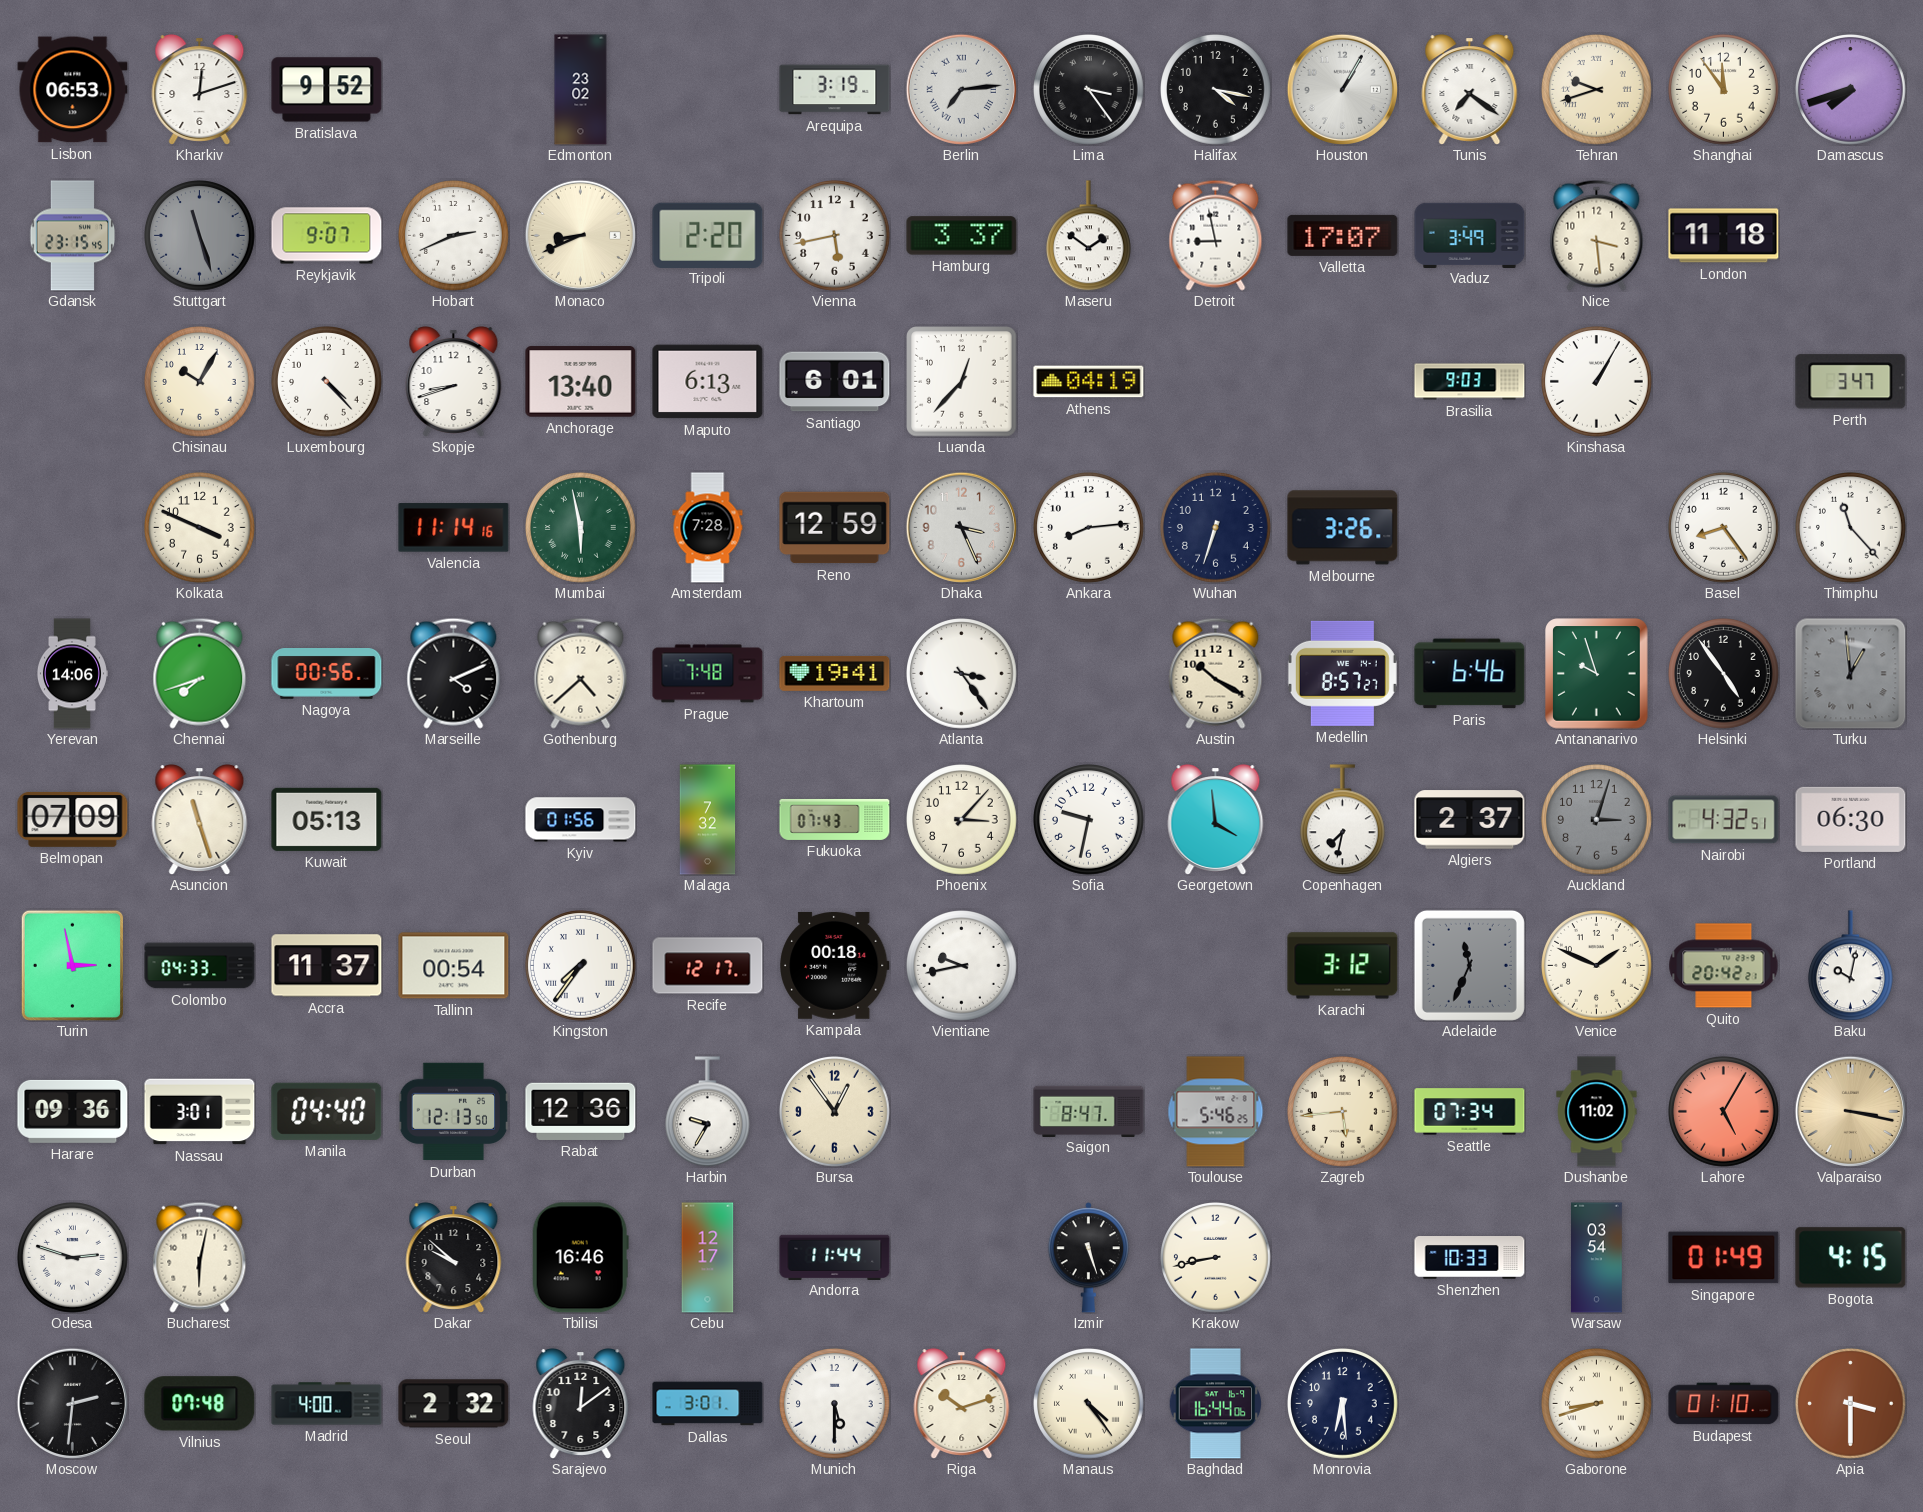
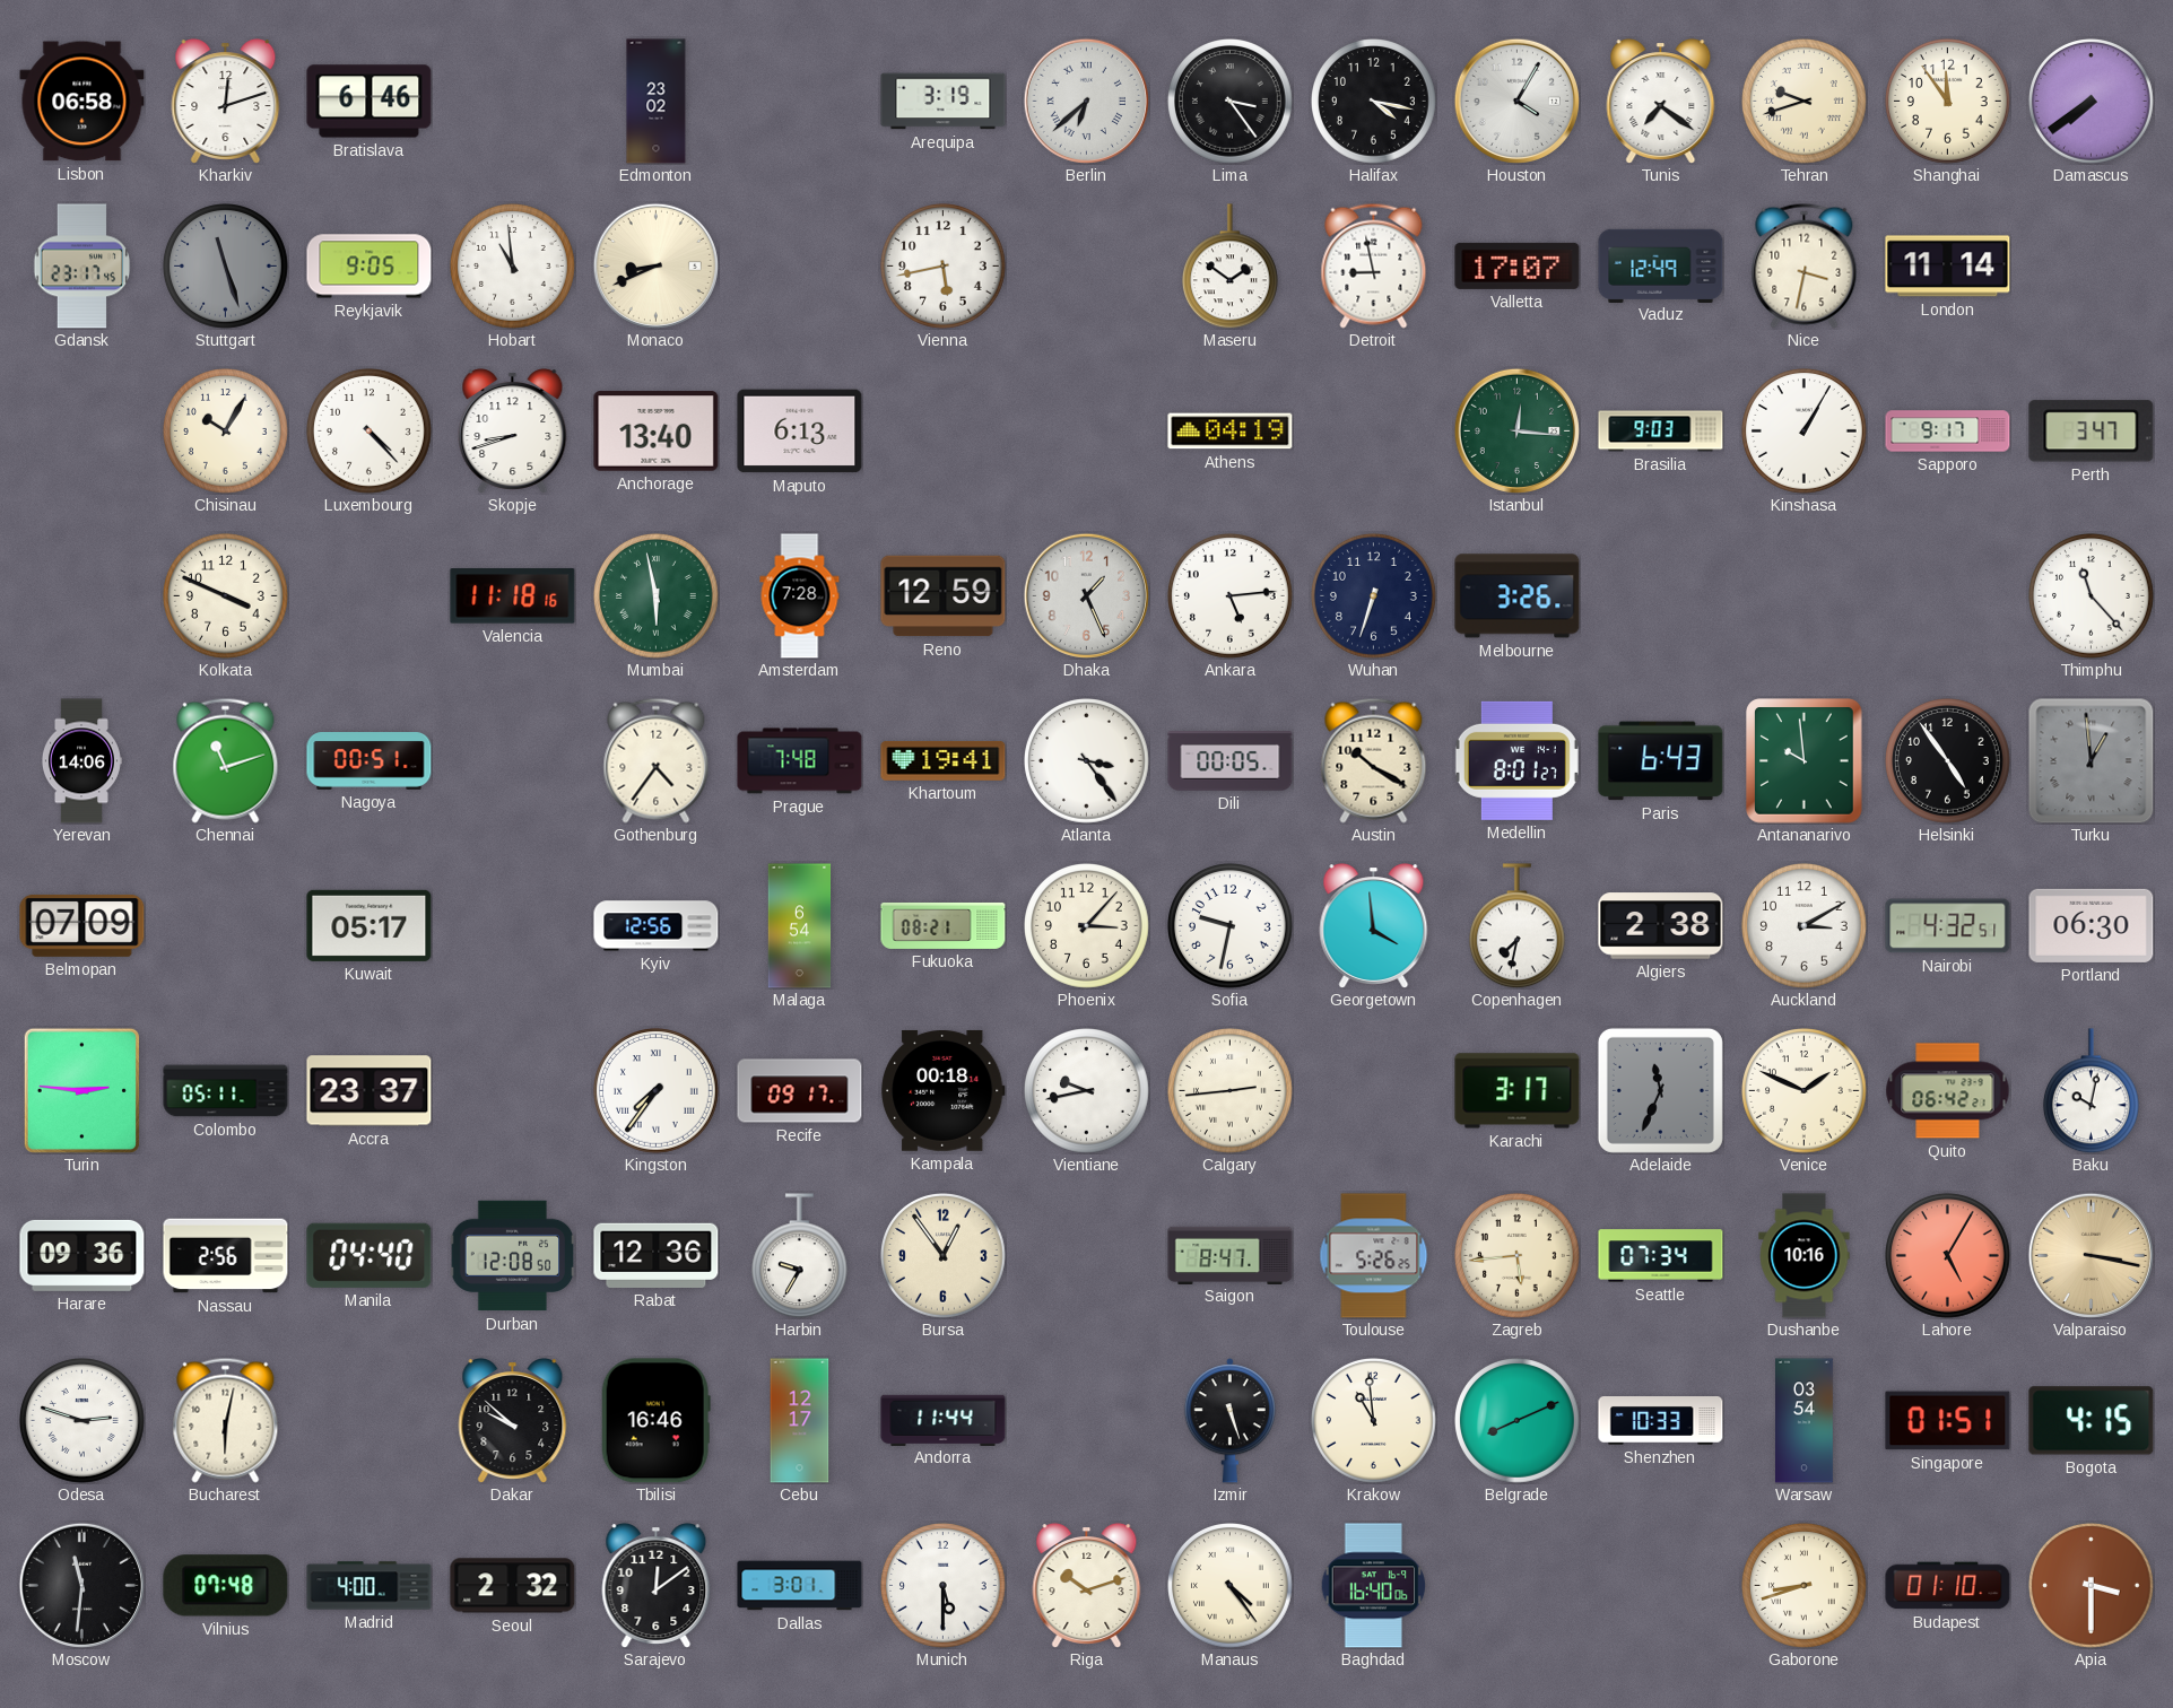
Lisbon: 06:53 -> 06:58
Bratislava: 9:52 -> 6:46
Berlin: 7:14 -> 6:38
Houston: 1:05 -> 4:05
Damascus: 7:42 -> 7:39
Gdansk: 23:15 -> 23:17
Reykjavik: 9:07 -> 9:05
Hobart: 2:41 -> 10:59
Tripoli: 2:20 -> none
Hamburg: 3:37 -> none
Vaduz: 3:49 -> 12:49
Nice: 3:29 -> 3:32
London: 11:18 -> 11:14
Santiago: 6:01 -> none
Luanda: 12:37 -> none
Istanbul: none -> 12:16
Sapporo: none -> 9:17
Valencia: 11:14 -> 11:18
Dhaka: 3:26 -> 1:26
Ankara: 8:14 -> 5:14
Basel: 8:24 -> none
Chennai: 7:42 -> 11:12
Nagoya: 00:56 -> 00:51
Marseille: 4:11 -> none
Gothenburg: 4:38 -> 4:36
Dili: none -> 00:05
Medellin: 8:57 -> 8:01
Paris: 6:46 -> 6:43
Antananarivo: 9:57 -> 9:59
Asuncion: 11:27 -> none
Kuwait: 05:13 -> 05:17
Kyiv: 01:56 -> 12:56
Malaga: 7:32 -> 6:54
Fukuoka: 07:43 -> 08:21
Algiers: 2:37 -> 2:38
Auckland: 3:03 -> 3:10
Auckland dial: grey -> white
Turin: 2:58 -> 2:46
Colombo: 04:33 -> 05:11
Accra: 11:37 -> 23:37
Tallinn: 00:54 -> none
Recife: 12:17 -> 09:17
Calgary: none -> 2:44
Karachi: 3:12 -> 3:17
Quito: 20:42 -> 06:42
Nassau: 3:01 -> 2:56
Durban: 12:13 -> 12:08
Toulouse: 5:46 -> 5:26
Dushanbe: 11:02 -> 10:16
Krakow: 8:43 -> 10:59
Belgrade: none -> 8:11
Singapore: 01:49 -> 01:51
Moscow: 2:31 -> 11:31
Baghdad: 16:44 -> 16:40
Monrovia: 6:29 -> none
